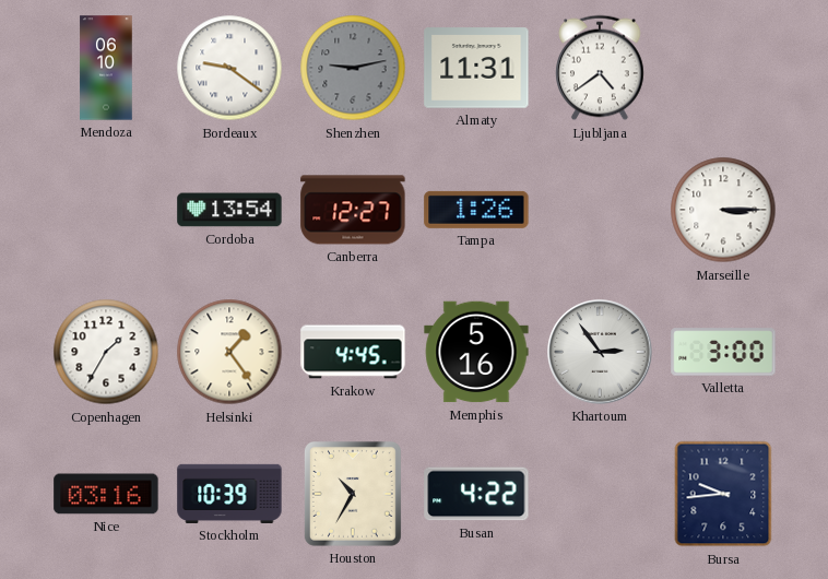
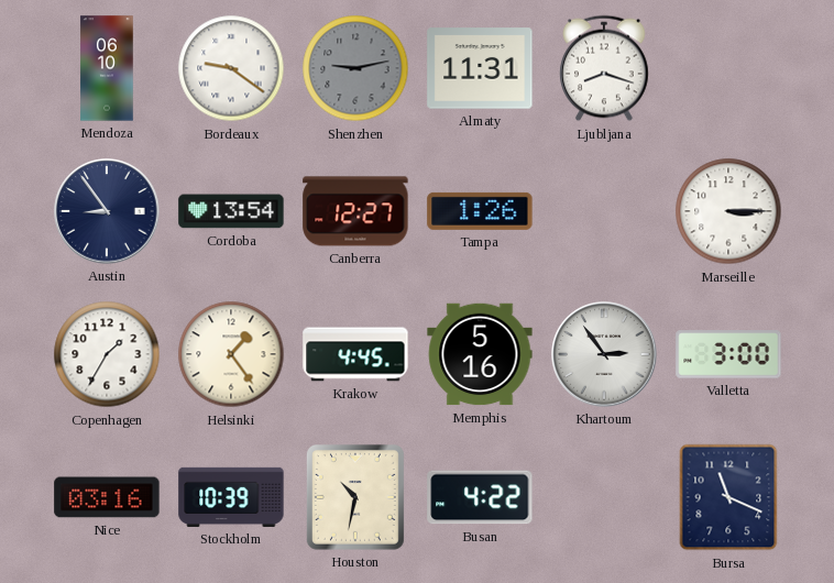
Ljubljana: 4:39 -> 8:18
Austin: none -> 8:54
Houston: 10:35 -> 10:32
Bursa: 9:44 -> 11:19
